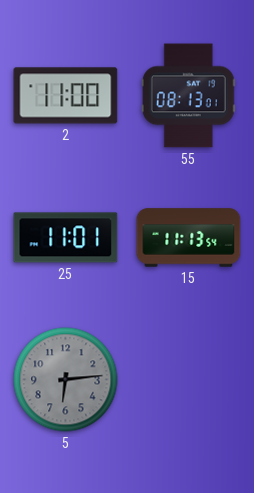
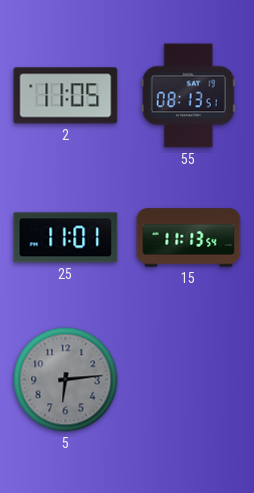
2: 11:00 -> 11:05
55: 08:13:01 -> 08:13:51
